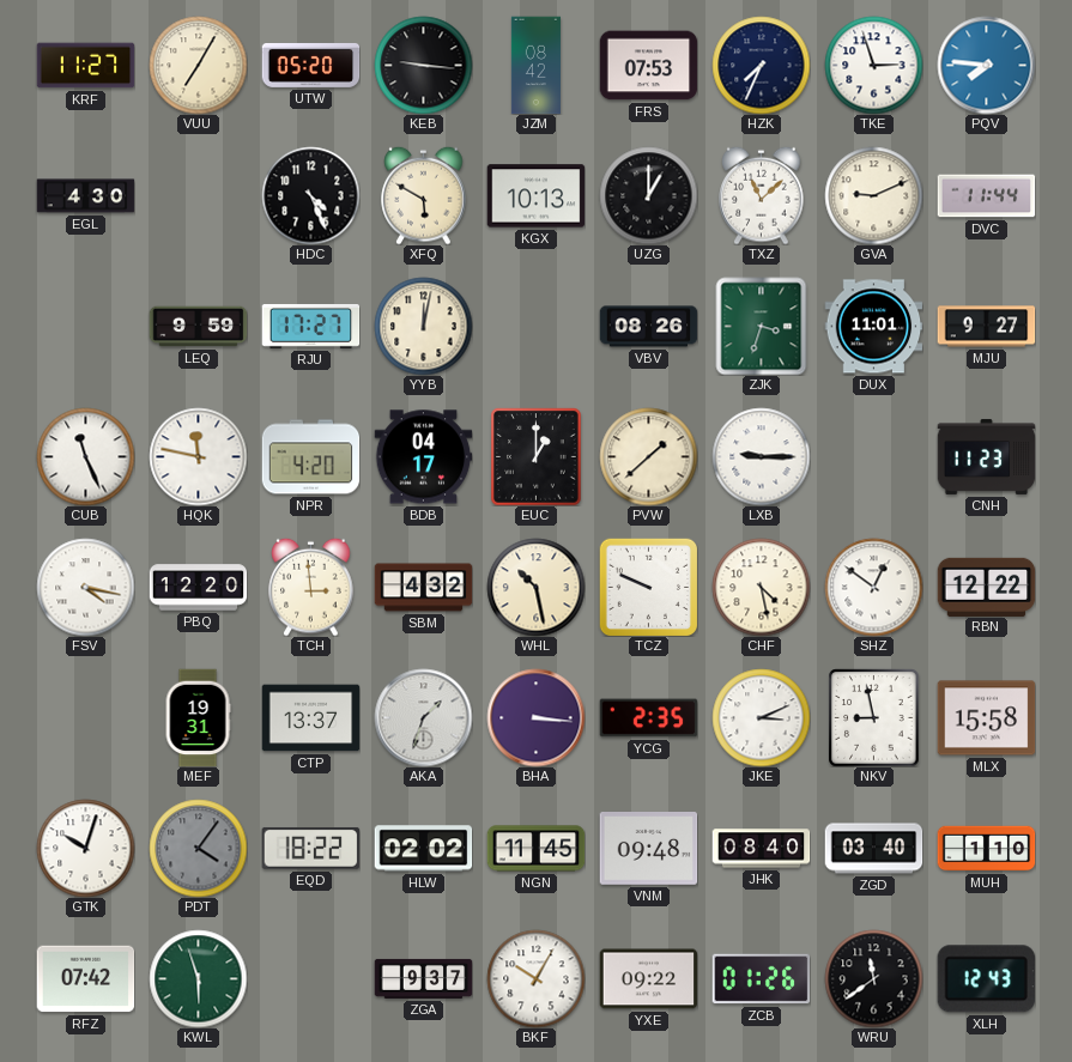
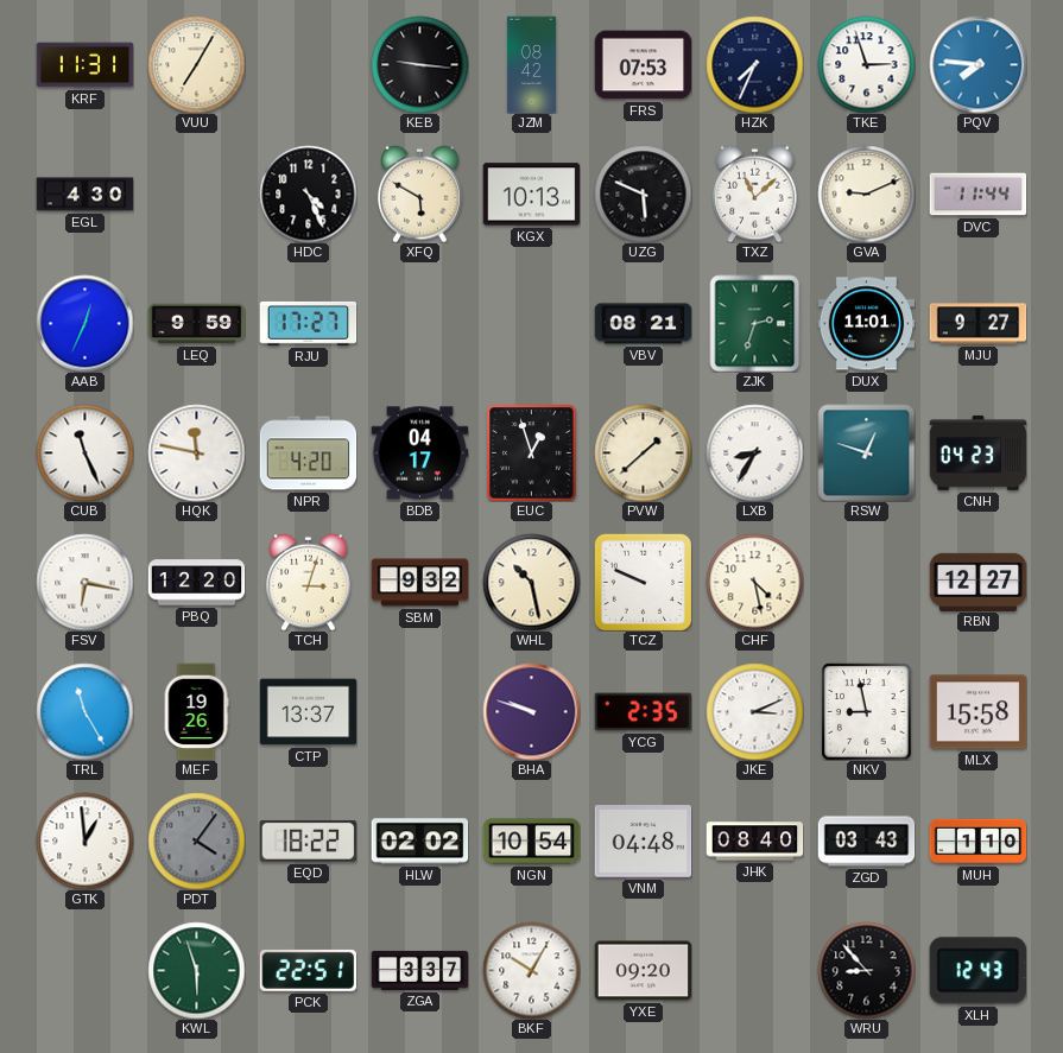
KRF: 11:27 -> 11:31
UTW: 05:20 -> none
UZG: 1:00 -> 5:49
AAB: none -> 12:34
YYB: 12:02 -> none
VBV: 08:26 -> 08:21
ZJK: 3:33 -> 2:33
EUC: 1:00 -> 12:57
LXB: 9:15 -> 8:35
RSW: none -> 12:48
CNH: 11:23 -> 04:23
FSV: 4:17 -> 6:17
TCH: 2:59 -> 3:03
SBM: 4:32 -> 9:32
SHZ: 12:51 -> none
RBN: 12:22 -> 12:27
TRL: none -> 11:25
MEF: 19:31 -> 19:26
AKA: 1:33 -> none
BHA: 3:16 -> 9:48
GTK: 10:03 -> 12:59
NGN: 11:45 -> 10:54
VNM: 09:48 -> 04:48
ZGD: 03:40 -> 03:43
RFZ: 07:42 -> none
PCK: none -> 22:51
ZGA: 9:37 -> 3:37
YXE: 09:22 -> 09:20
ZCB: 01:26 -> none
WRU: 11:39 -> 8:53
